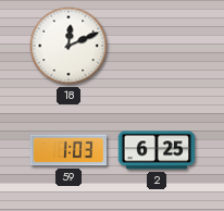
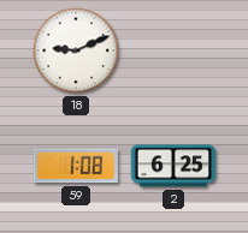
18: 12:11 -> 9:11
59: 1:03 -> 1:08
